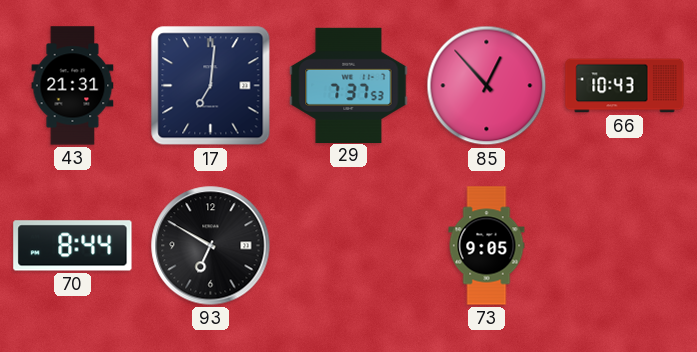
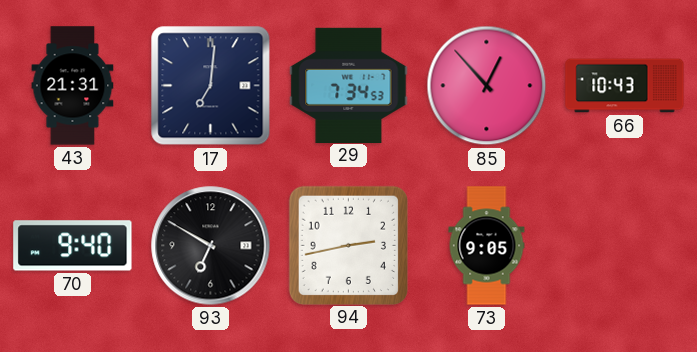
29: 7:37 -> 7:34
70: 8:44 -> 9:40
94: none -> 2:43
